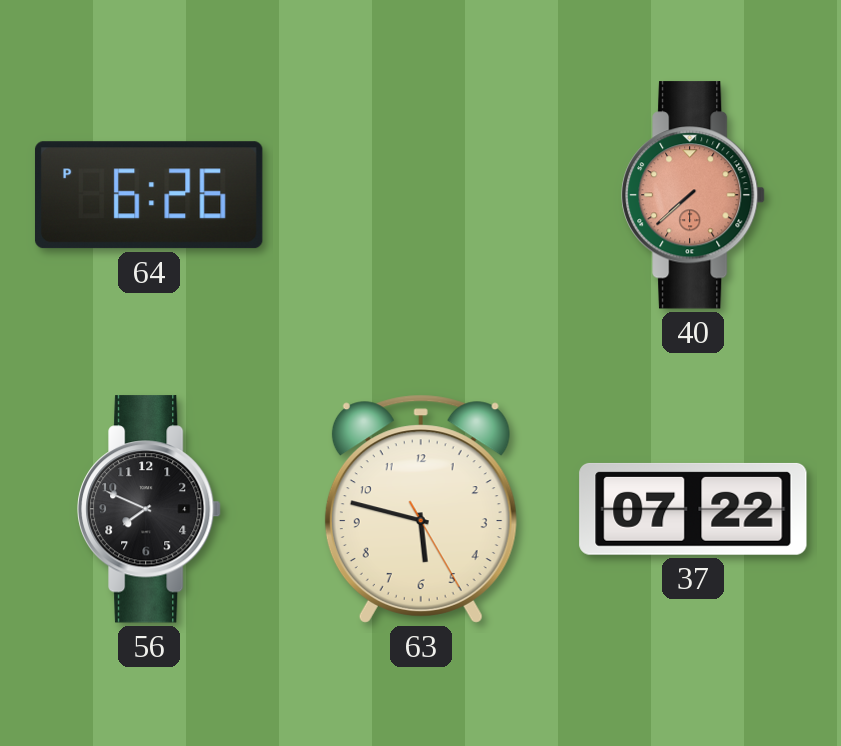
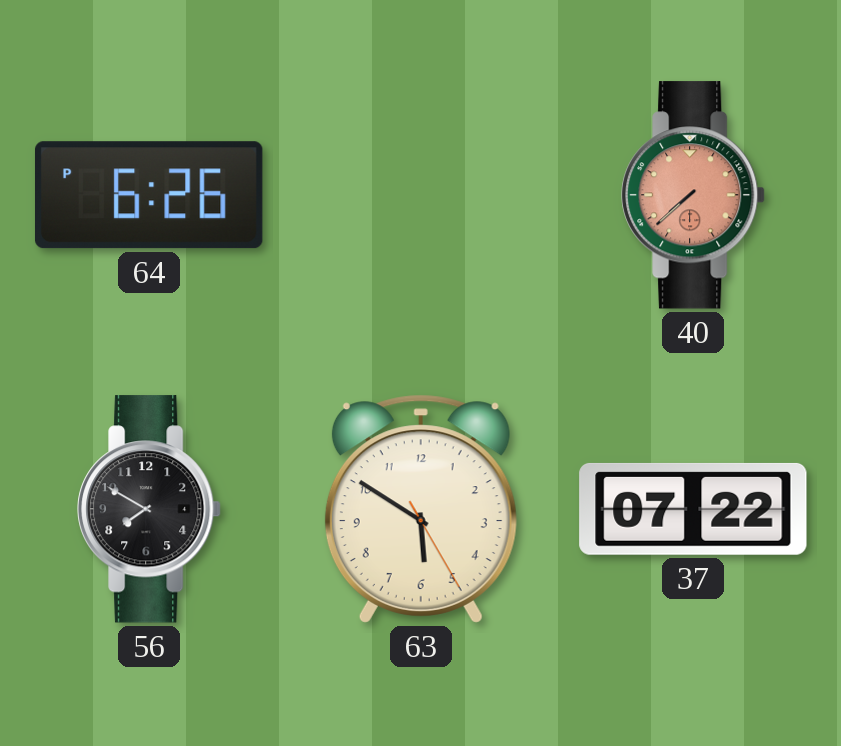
56: 7:49 -> 7:50
63: 5:47 -> 5:50
